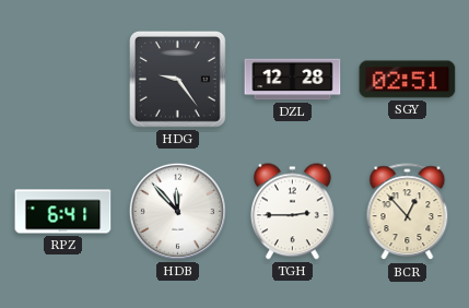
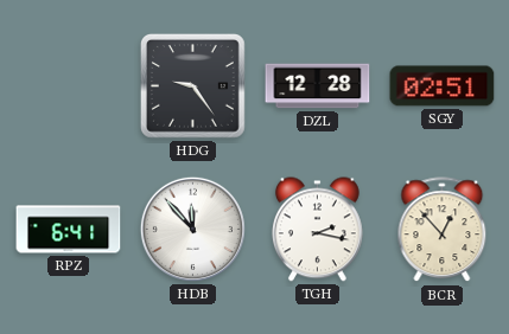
TGH: 2:45 -> 2:17
